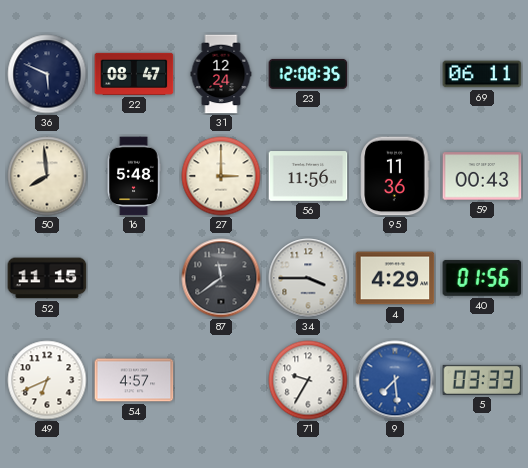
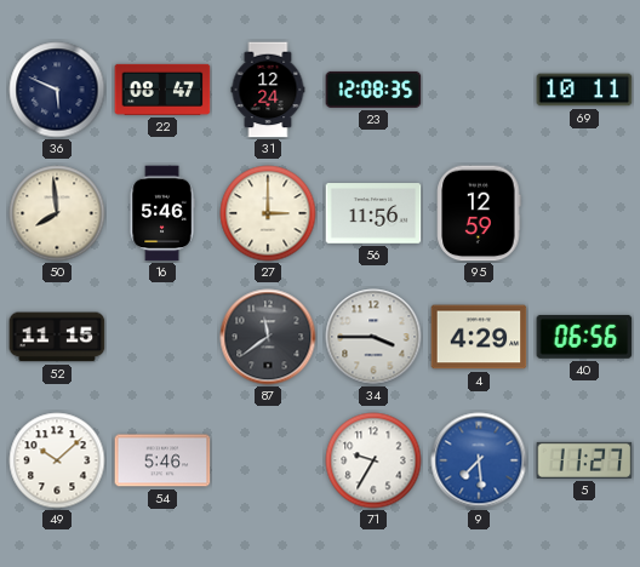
69: 06:11 -> 10:11
16: 5:48 -> 5:46
95: 11:36 -> 12:59
59: 00:43 -> none
40: 01:56 -> 06:56
49: 6:41 -> 10:08
54: 4:57 -> 5:46
5: 03:33 -> 11:27
